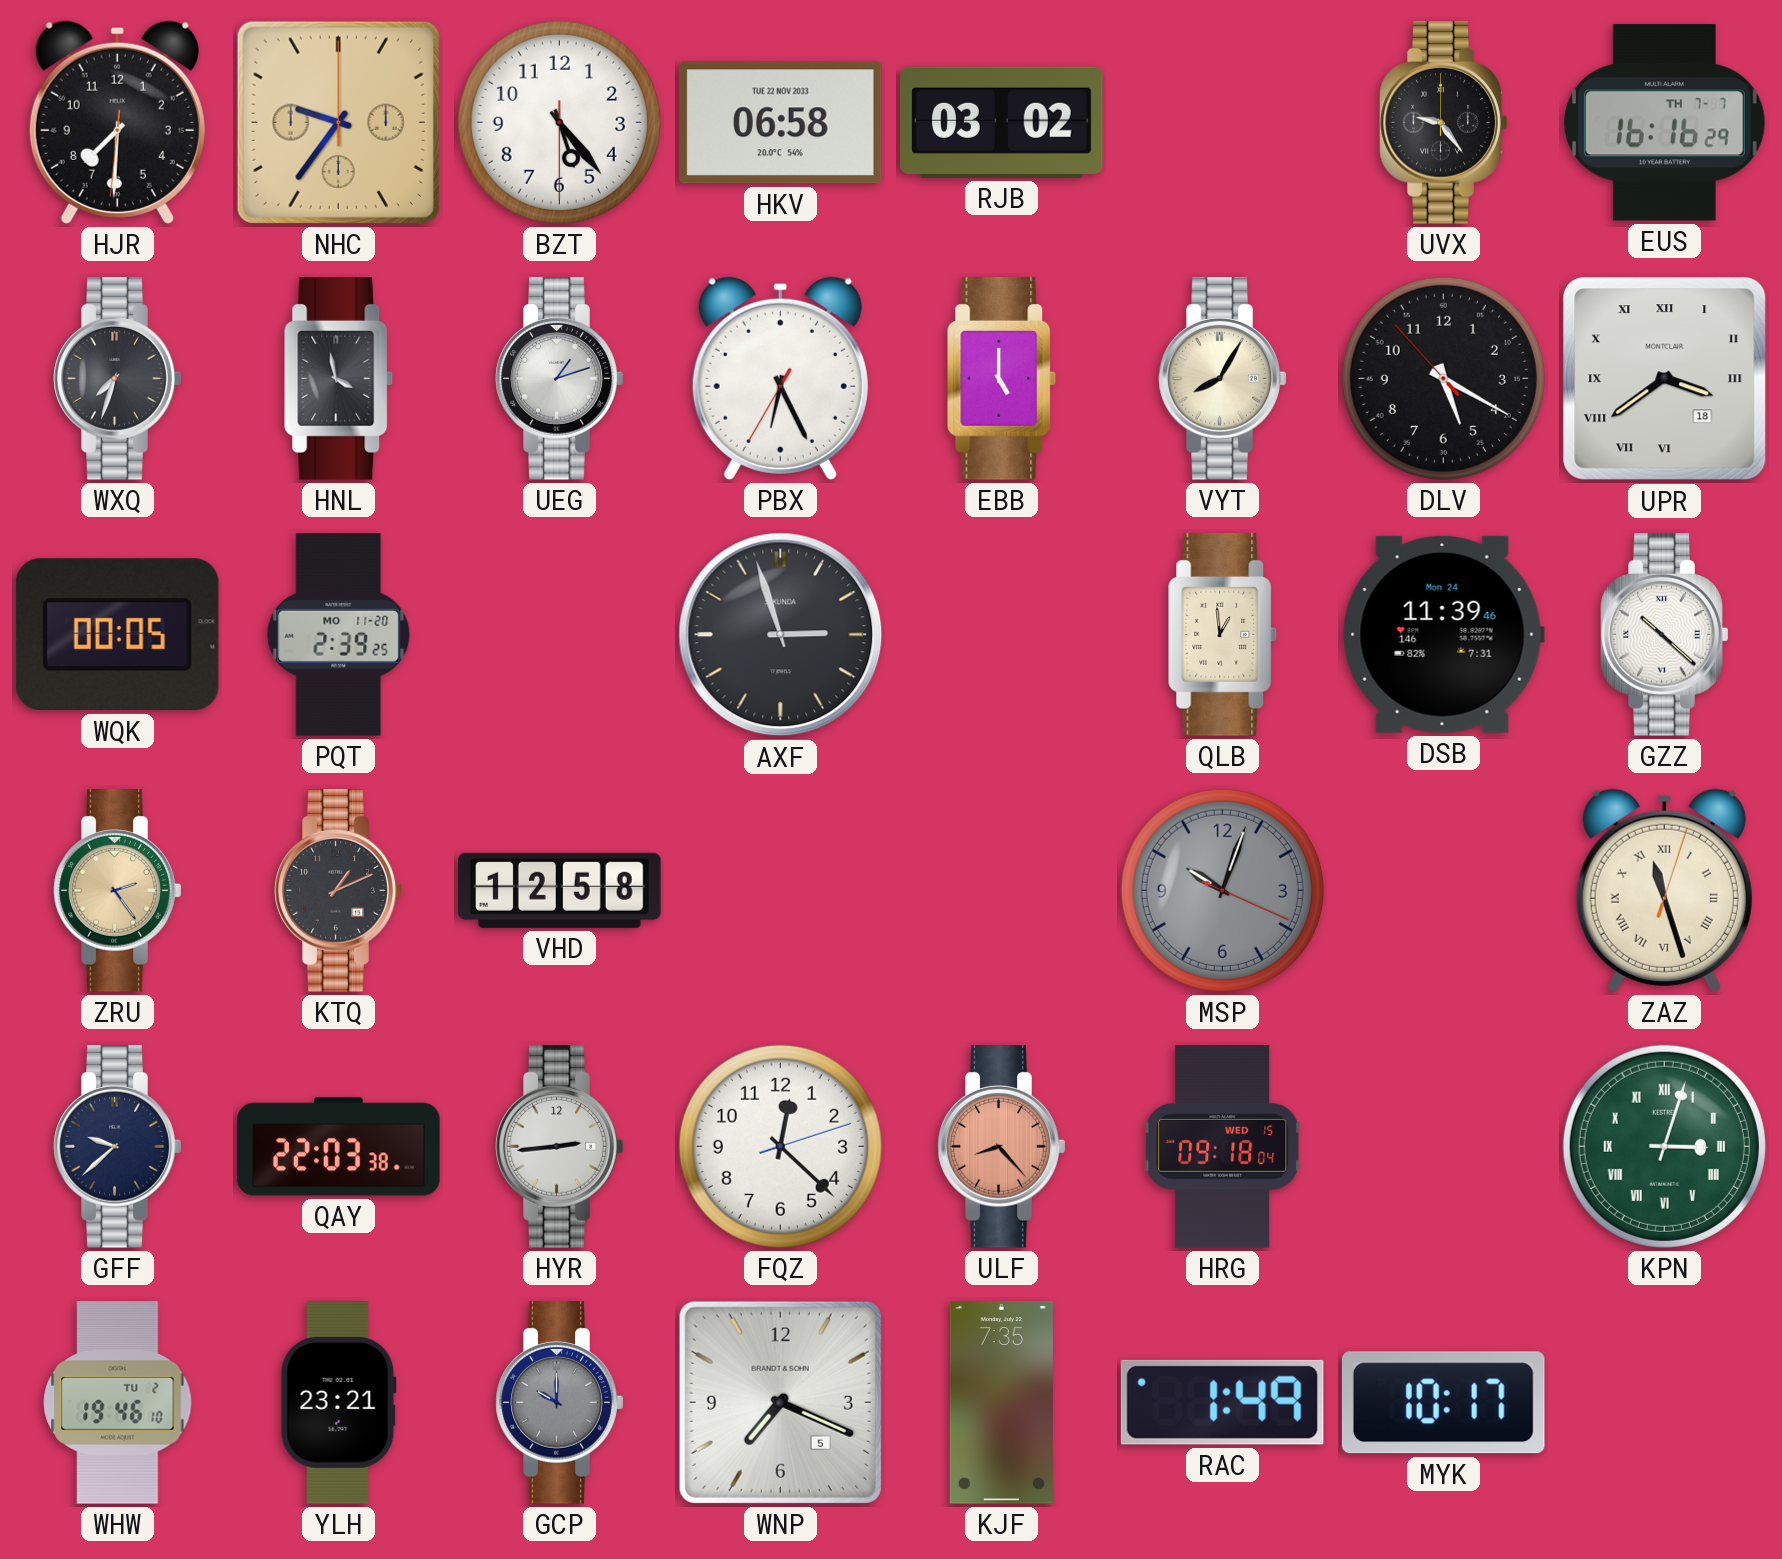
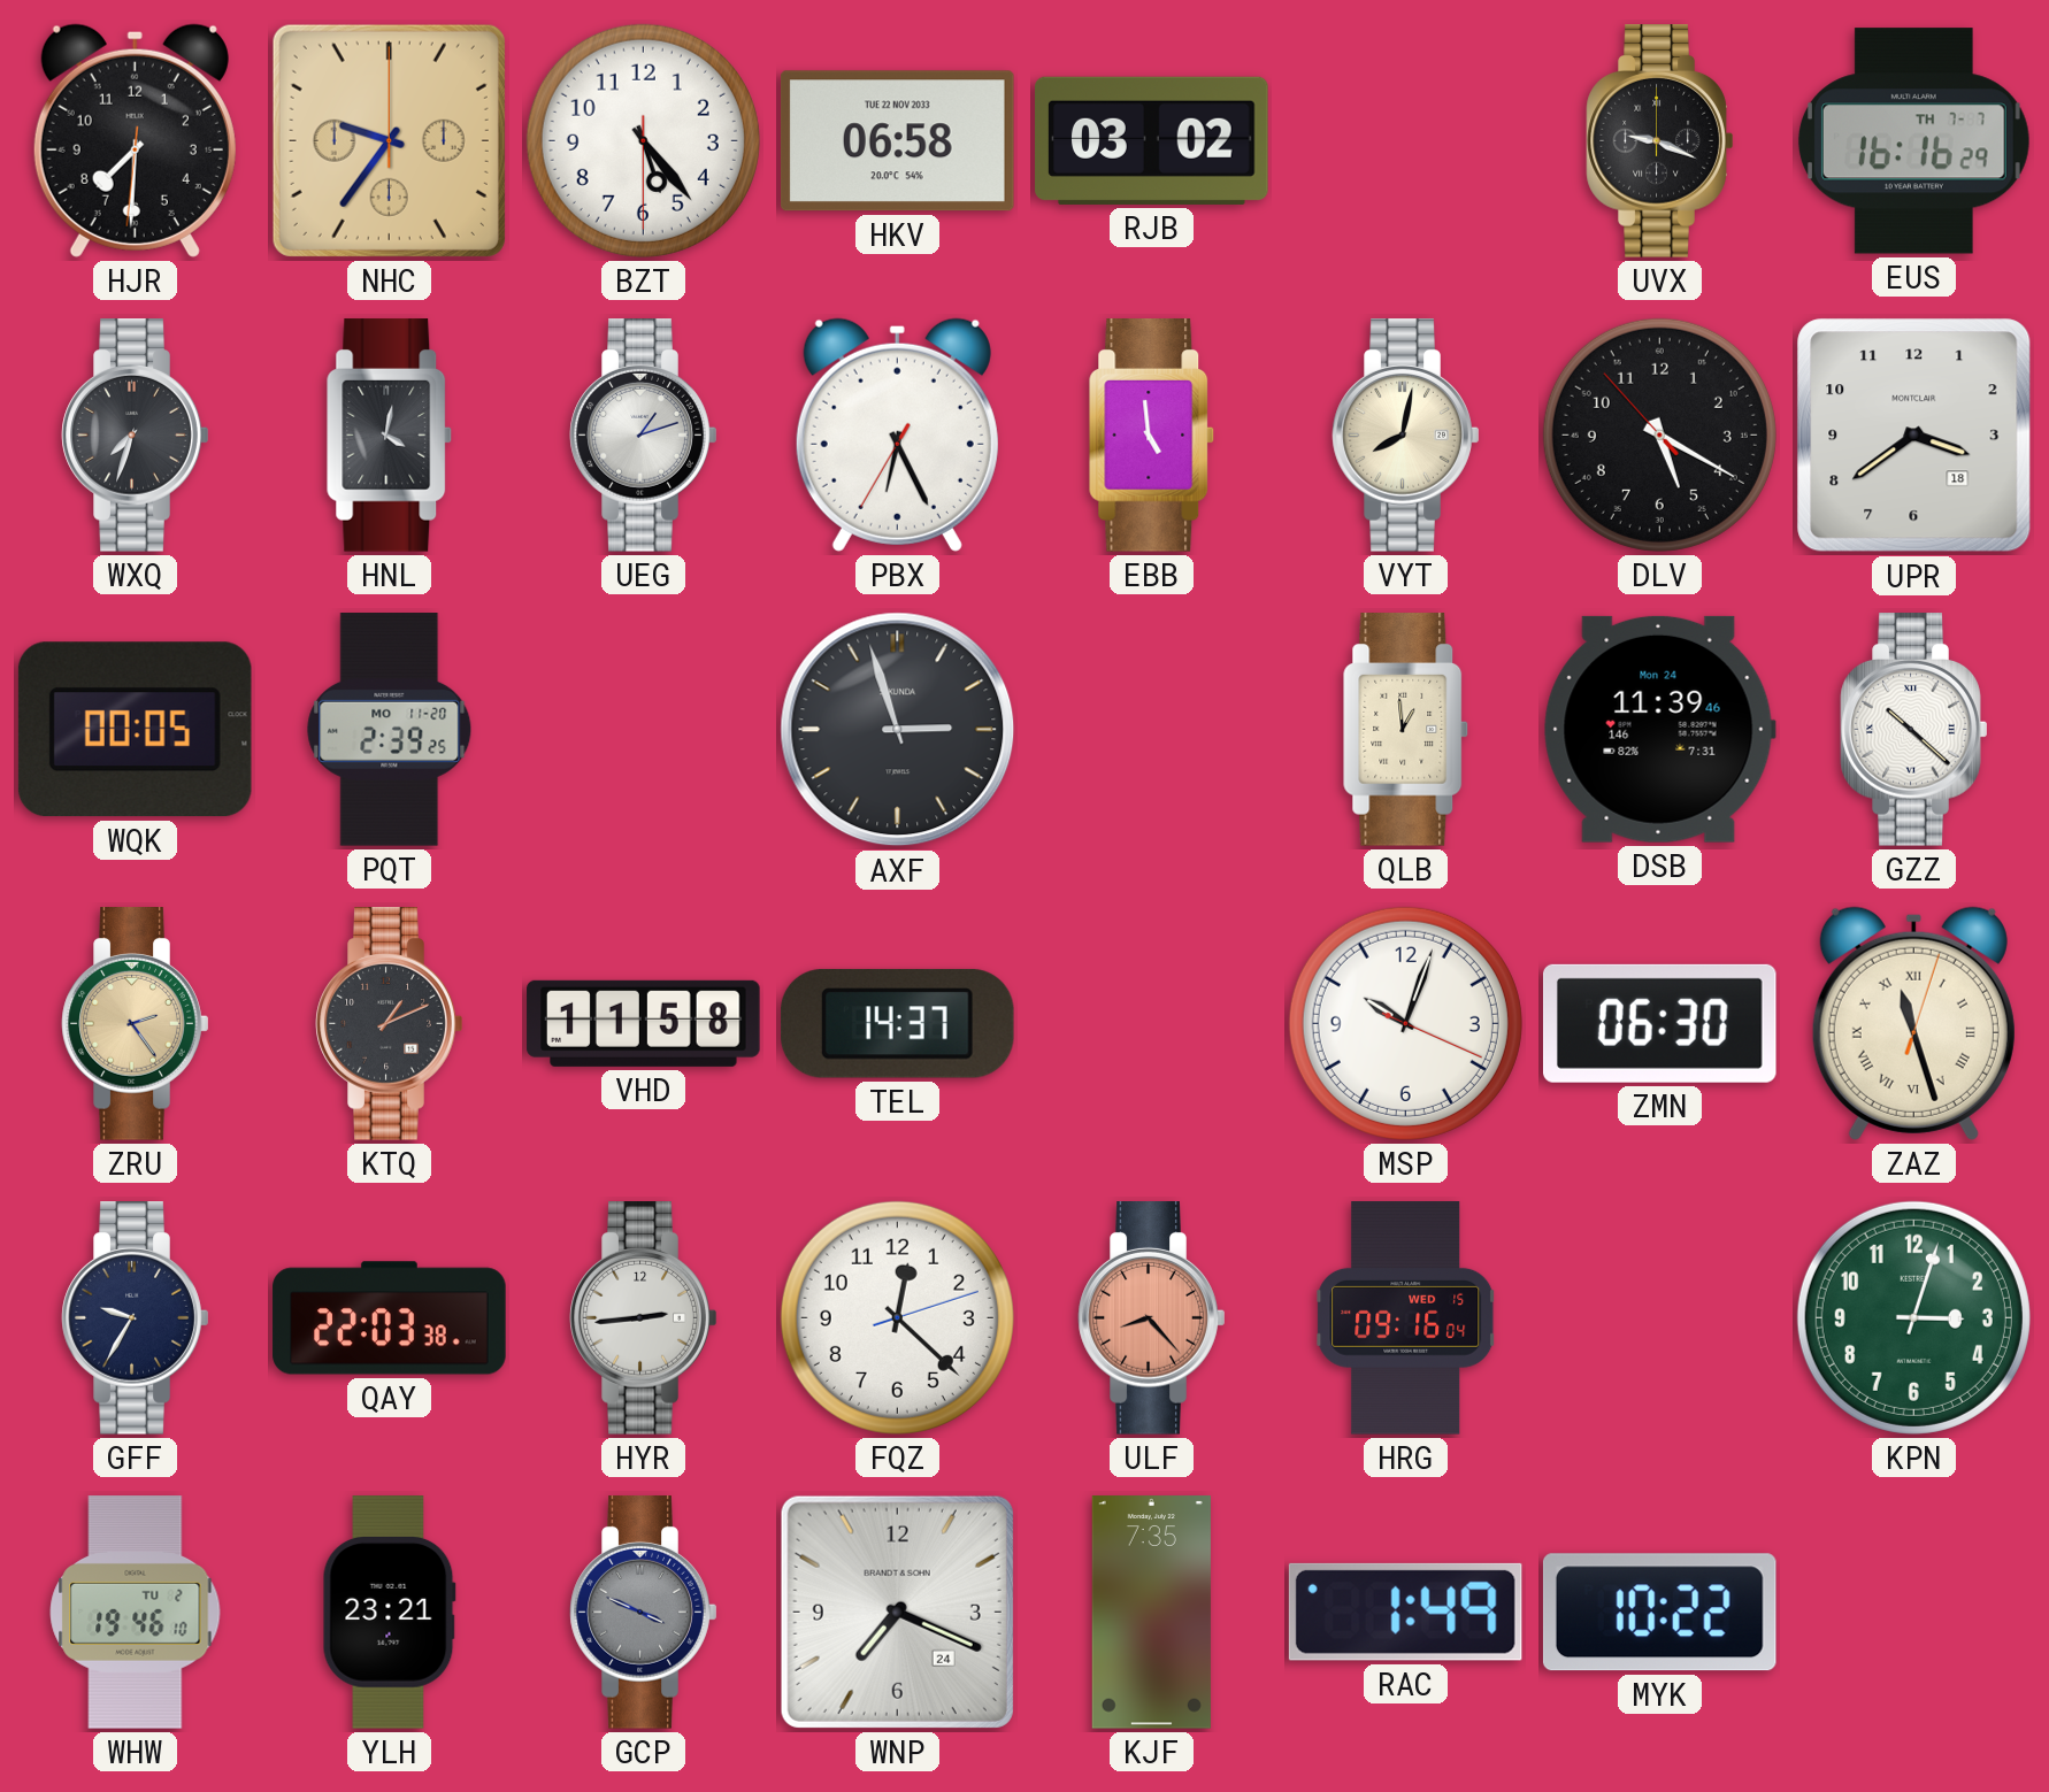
UVX: 9:24 -> 9:19
HNL: 3:58 -> 4:02
EBB: 5:00 -> 4:59
VYT: 8:05 -> 8:02
UPR numerals: Roman -> Arabic
VHD: 12:58 -> 11:58
TEL: none -> 14:37
MSP dial: grey -> white
ZMN: none -> 06:30
GFF: 9:38 -> 9:35
HRG: 09:18 -> 09:16
KPN numerals: Roman -> Arabic
GCP: 10:00 -> 3:49
WNP date: 5 -> 24
MYK: 10:17 -> 10:22
